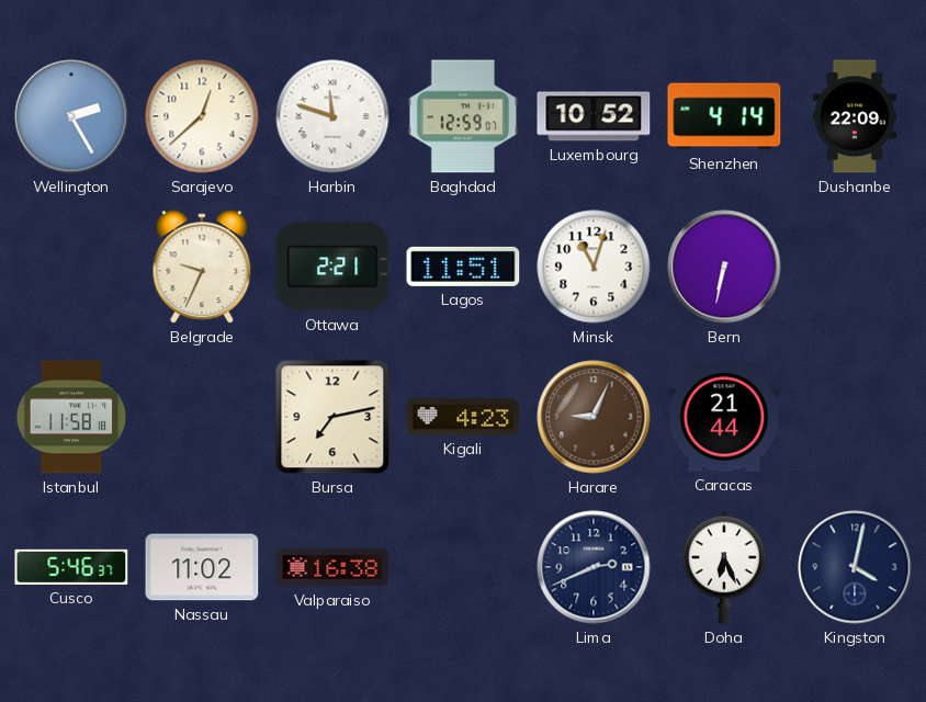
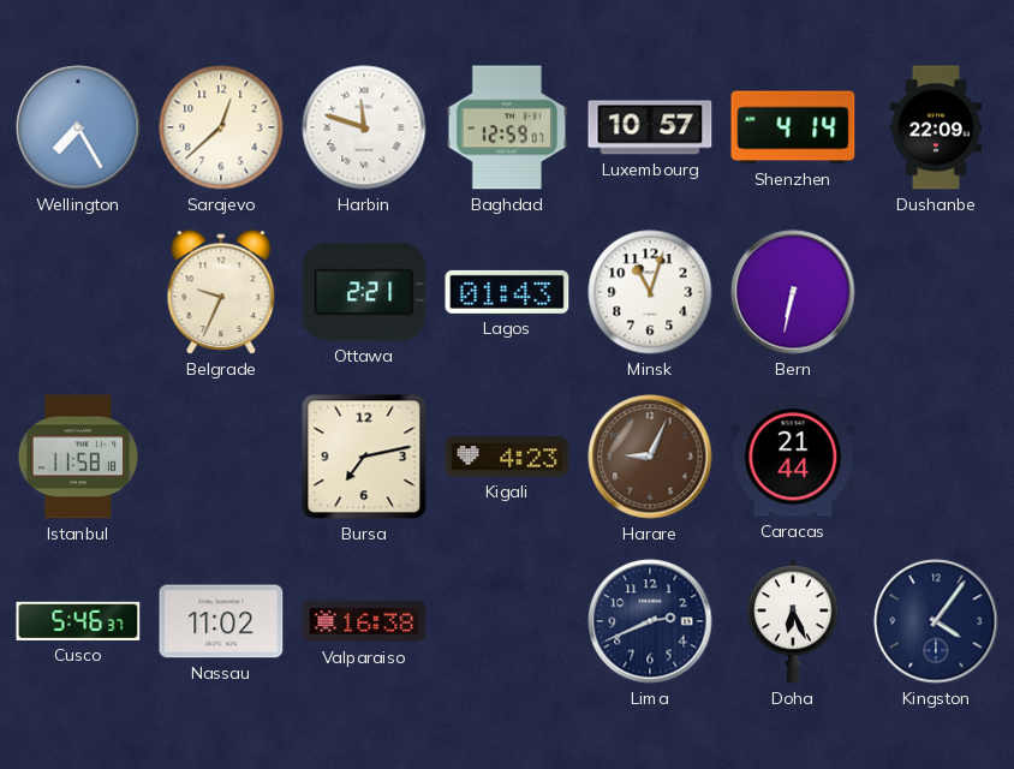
Wellington: 2:25 -> 7:25
Luxembourg: 10:52 -> 10:57
Lagos: 11:51 -> 01:43
Kingston: 4:02 -> 4:06
